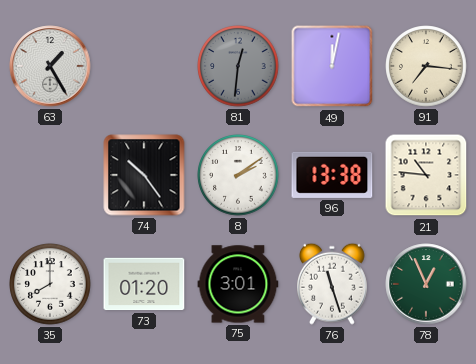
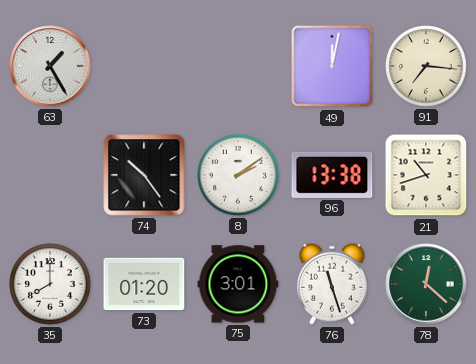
81: 12:31 -> none
21: 10:46 -> 10:42
78: 12:56 -> 12:22
